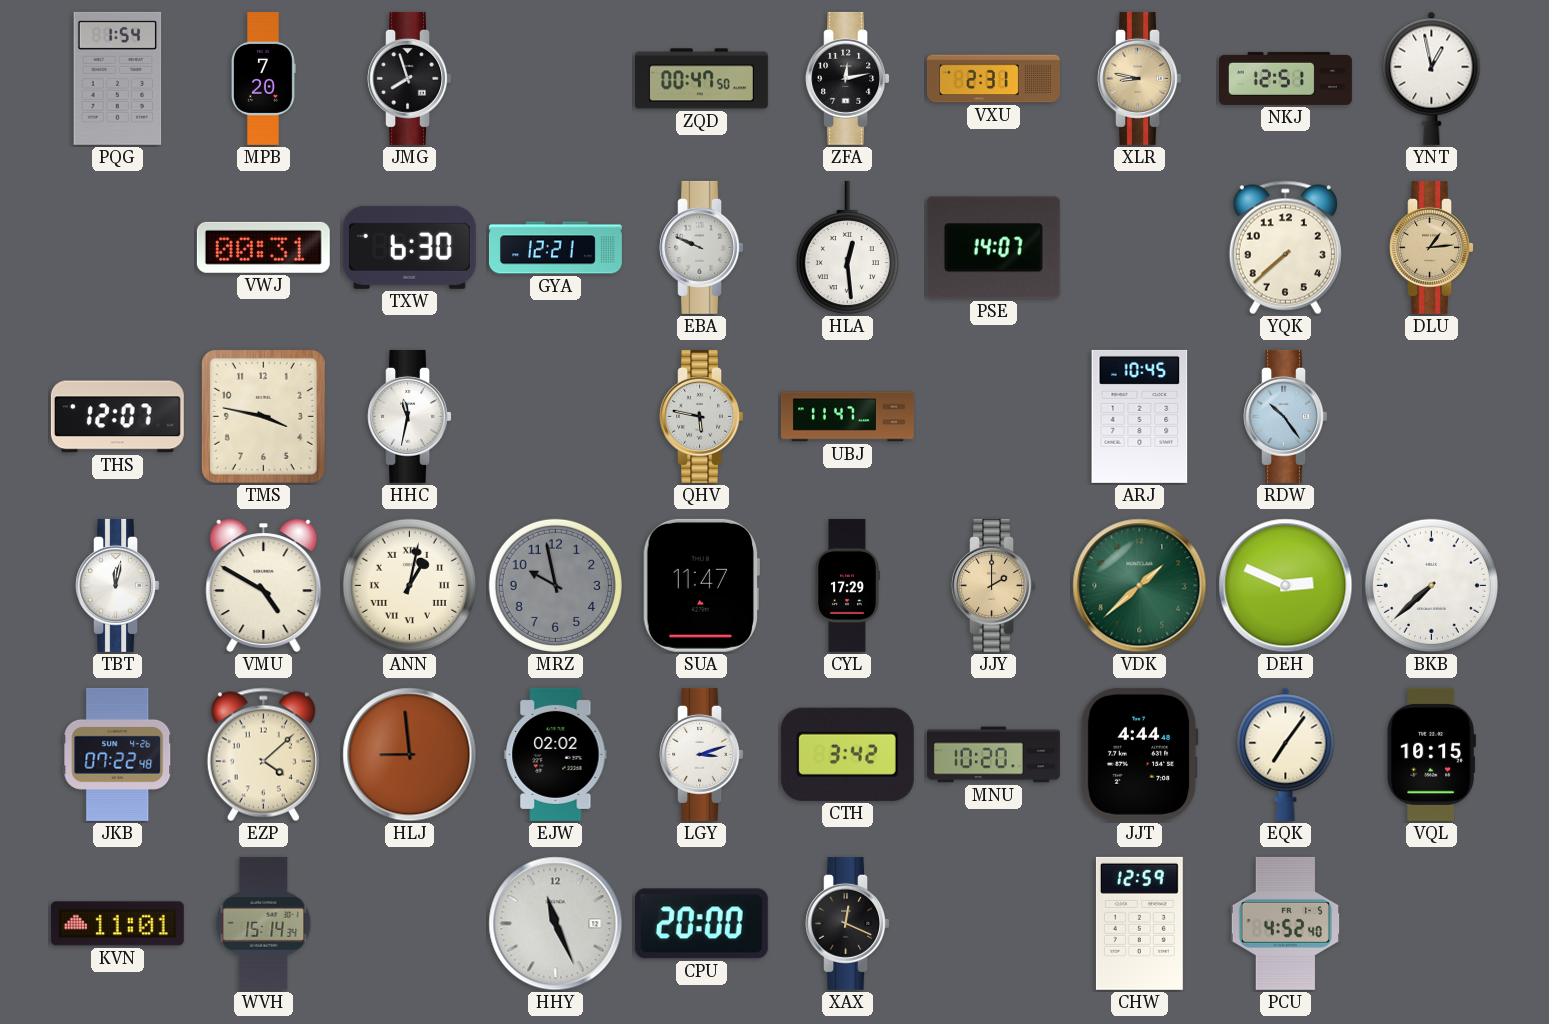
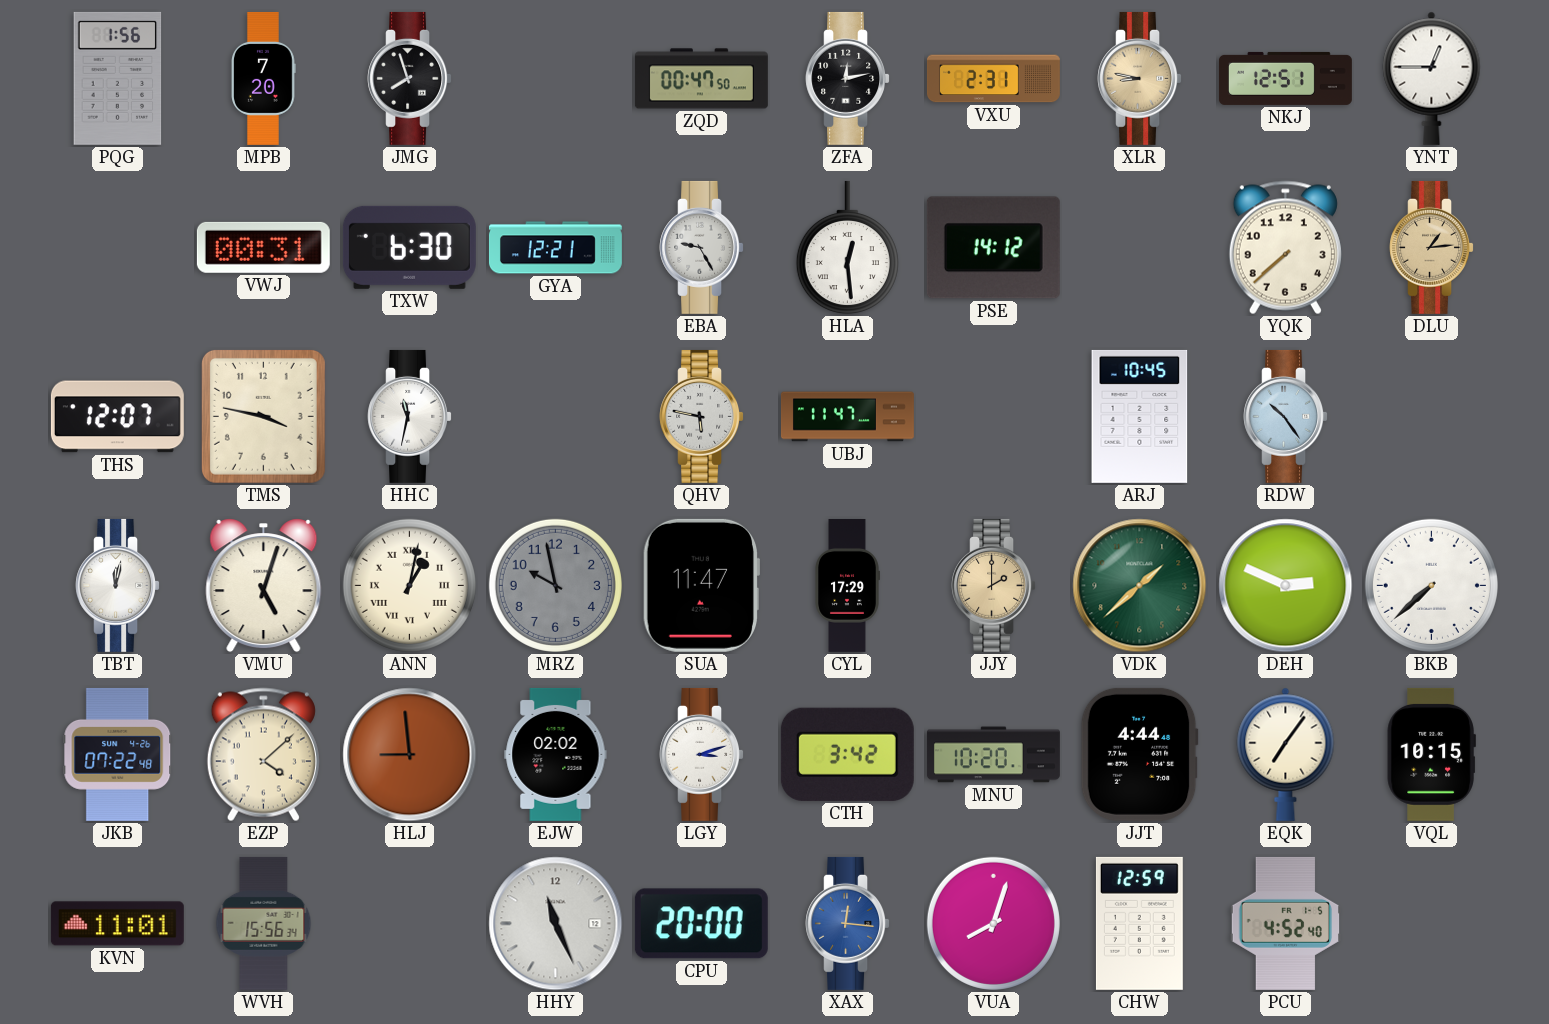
PQG: 1:54 -> 1:56
YNT: 12:58 -> 12:45
EBA: 9:49 -> 9:25
PSE: 14:07 -> 14:12
VMU: 4:50 -> 5:03
WVH: 15:14 -> 15:56
XAX: 12:19 -> 12:16
XAX dial: black -> blue
VUA: none -> 8:03
